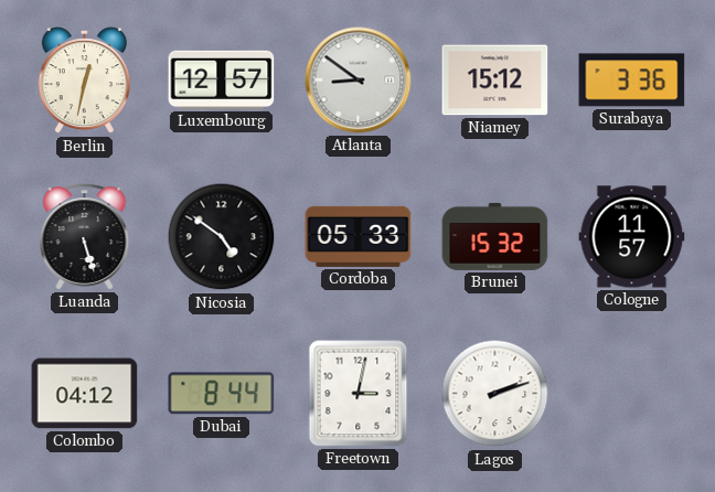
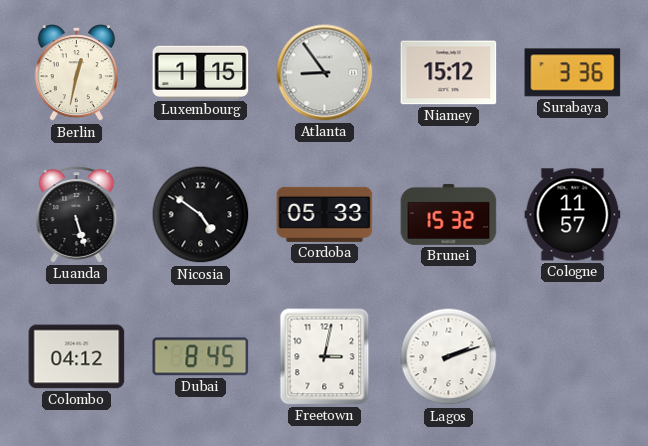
Luxembourg: 12:57 -> 1:15
Atlanta: 8:51 -> 8:54
Dubai: 8:44 -> 8:45
